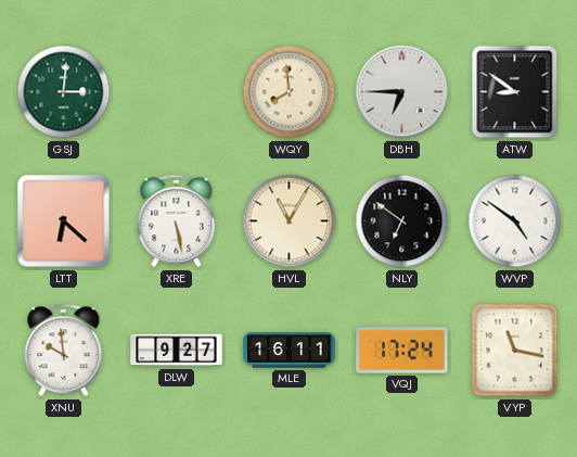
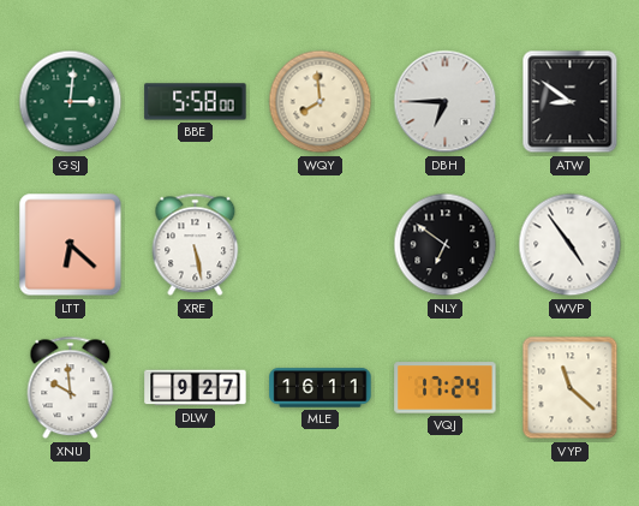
BBE: none -> 5:58
HVL: 11:05 -> none
WVP: 4:51 -> 4:54
VYP: 11:17 -> 11:22
